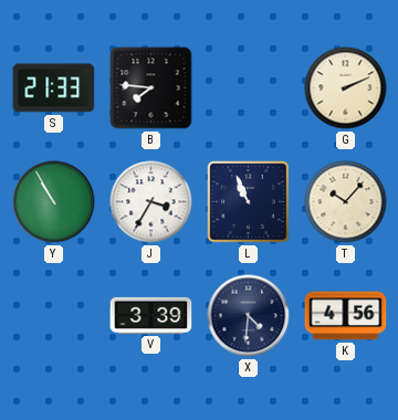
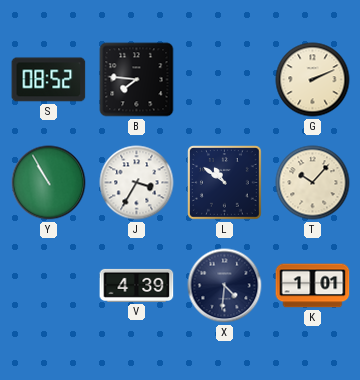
S: 21:33 -> 08:52
L: 10:56 -> 10:51
V: 3:39 -> 4:39
K: 4:56 -> 1:01
